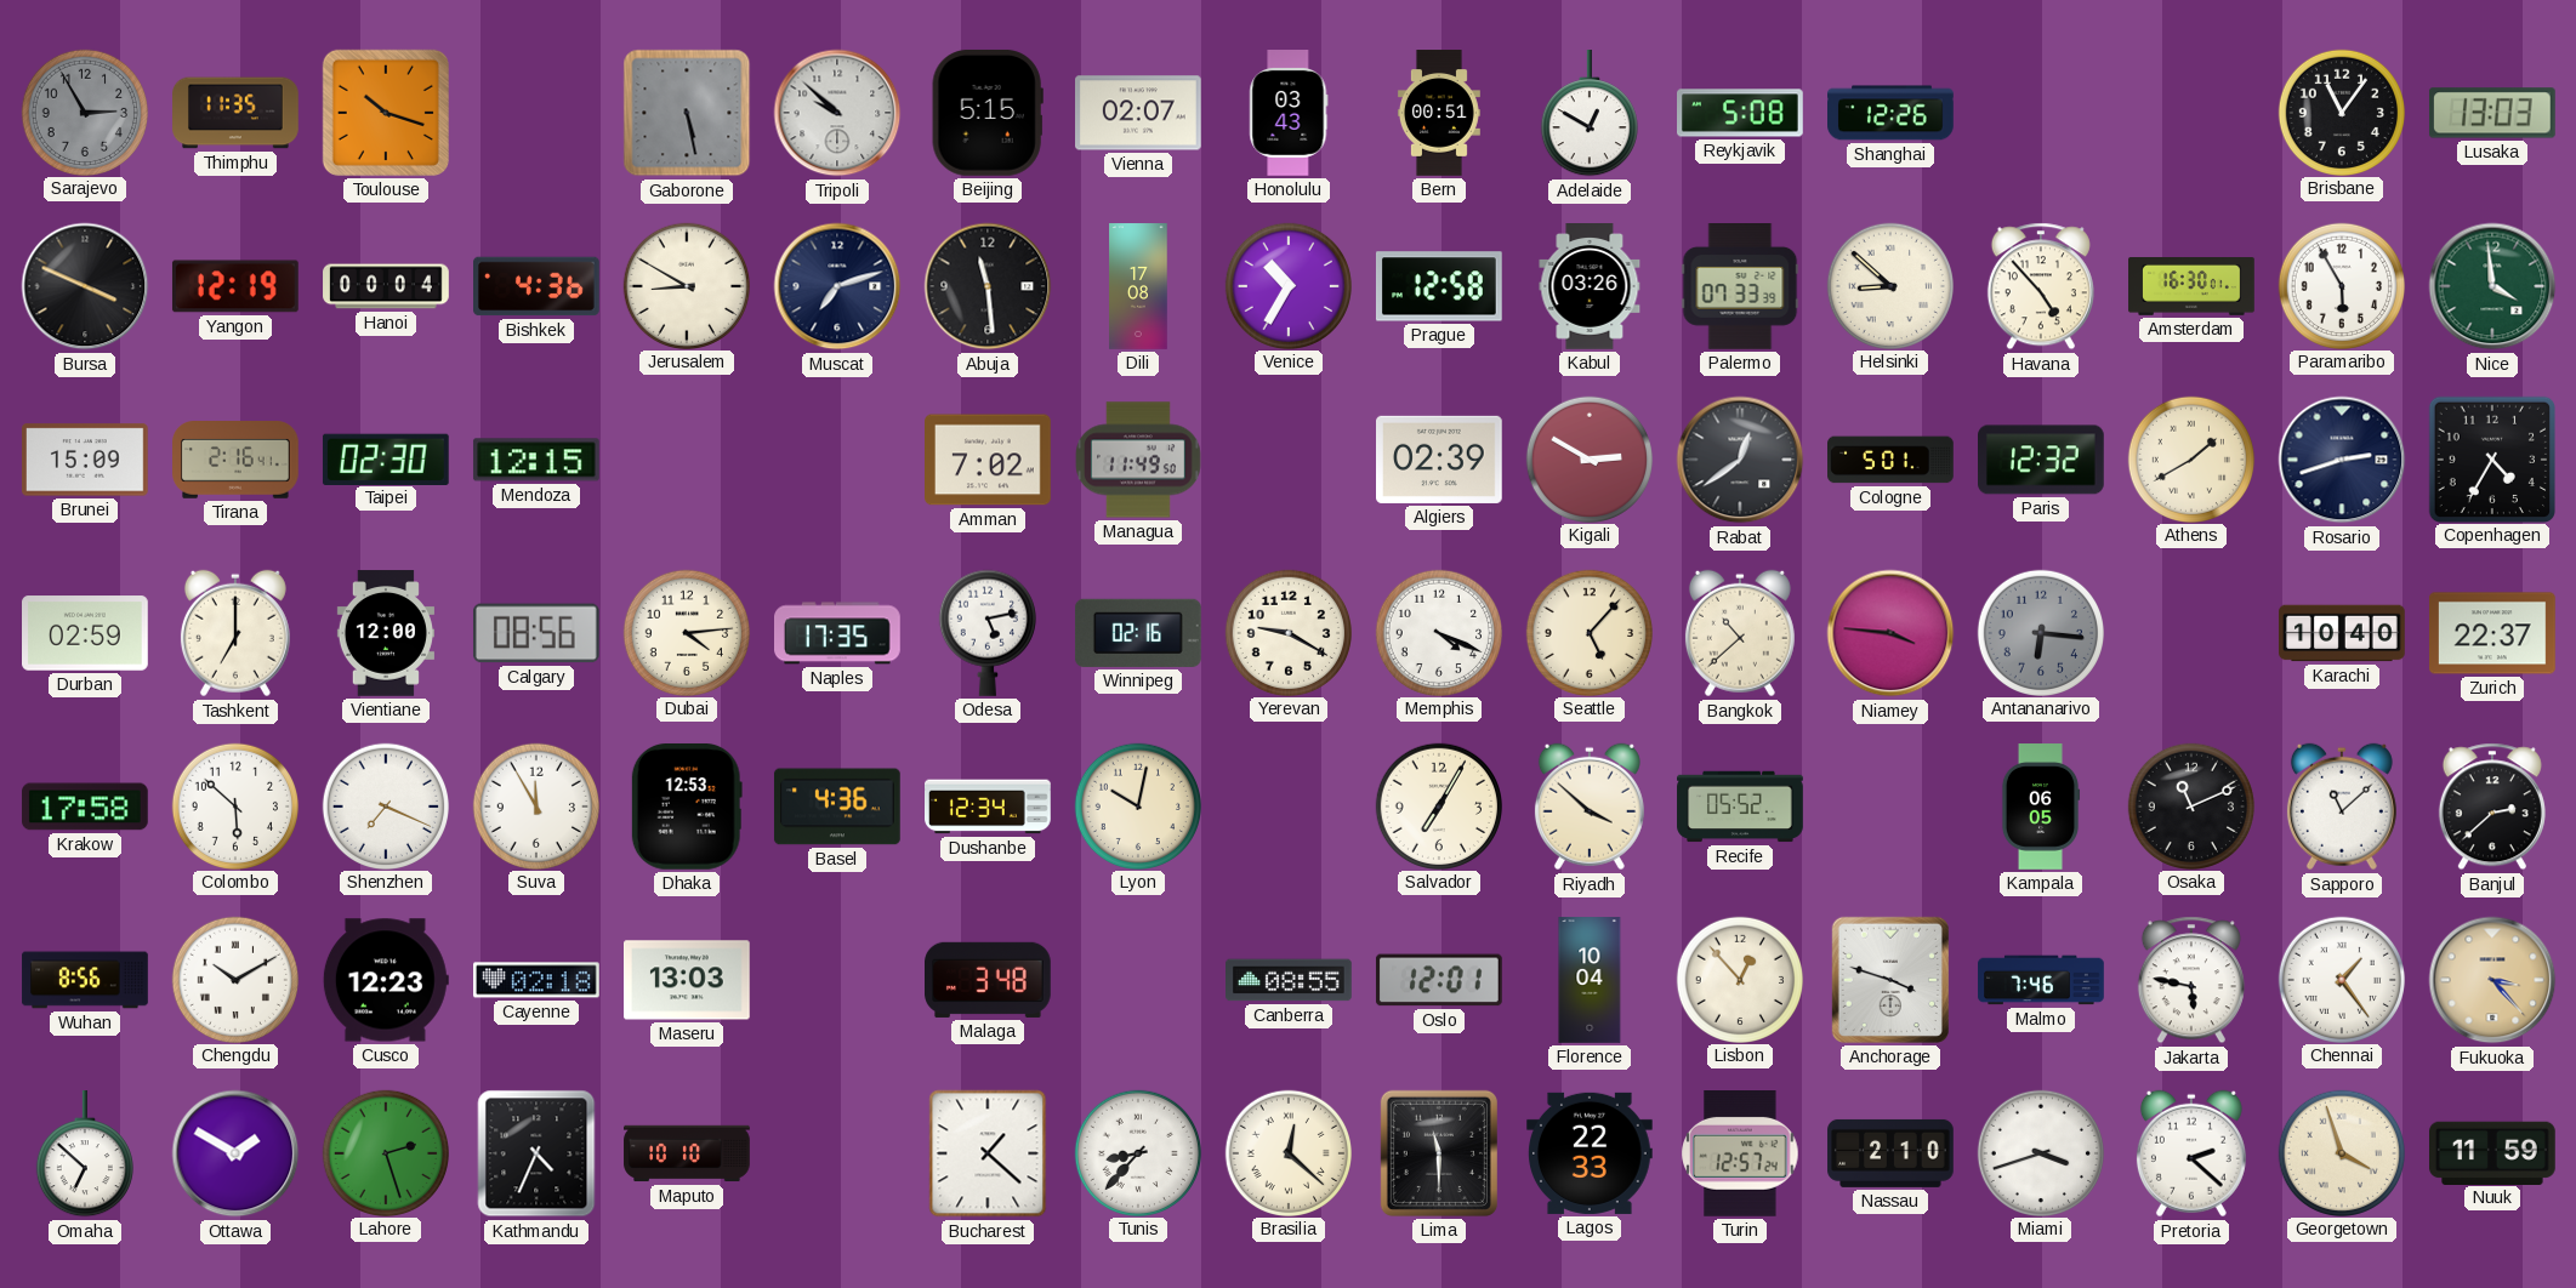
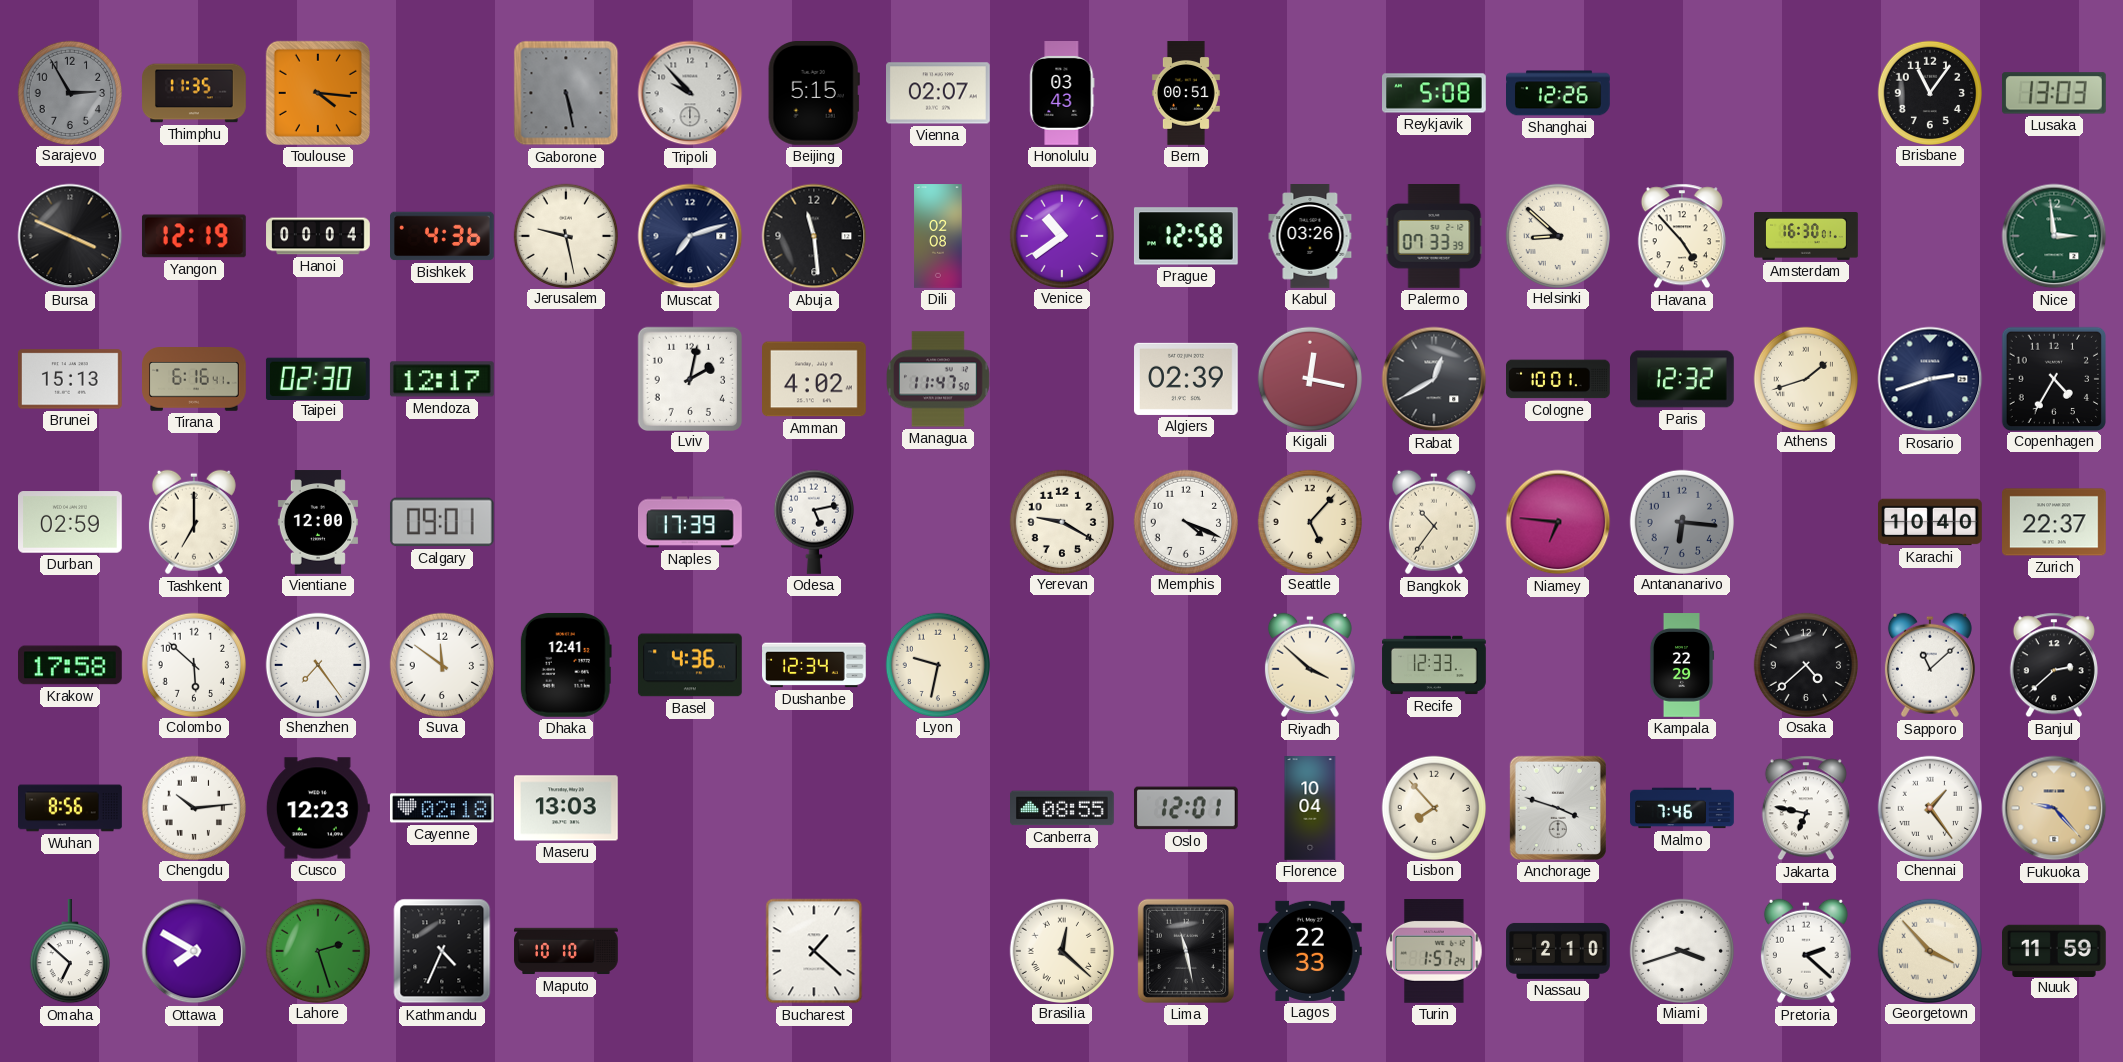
Toulouse: 10:18 -> 4:16
Tripoli: 9:52 -> 9:53
Adelaide: 12:50 -> none
Jerusalem: 8:50 -> 9:28
Dili: 17:08 -> 02:08
Venice: 10:35 -> 10:39
Paramaribo: 5:55 -> none
Nice: 3:59 -> 2:59
Brunei: 15:09 -> 15:13
Tirana: 2:16 -> 6:16
Mendoza: 12:15 -> 12:17
Lviv: none -> 2:02
Amman: 7:02 -> 4:02
Managua: 11:49 -> 11:47
Kigali: 2:50 -> 12:17
Rabat: 12:39 -> 12:40
Cologne: 5:01 -> 10:01
Athens: 1:40 -> 1:42
Calgary: 08:56 -> 09:01
Dubai: 4:14 -> none
Naples: 17:35 -> 17:39
Winnipeg: 02:16 -> none
Bangkok: 10:38 -> 10:36
Niamey: 3:46 -> 6:46
Shenzhen: 7:19 -> 7:24
Suva: 11:55 -> 11:51
Dhaka: 12:53 -> 12:41
Lyon: 10:02 -> 9:32
Salvador: 7:05 -> none
Recife: 05:52 -> 12:33
Kampala: 06:05 -> 22:29
Osaka: 11:11 -> 4:38
Chengdu: 10:10 -> 10:14
Malaga: 3:48 -> none
Lisbon: 12:53 -> 7:53
Jakarta: 5:47 -> 6:47
Fukuoka: 3:23 -> 9:23
Ottawa: 1:50 -> 7:50
Tunis: 8:37 -> none
Lima: 11:30 -> 11:28
Turin: 12:57 -> 1:57
Georgetown: 3:57 -> 3:53
